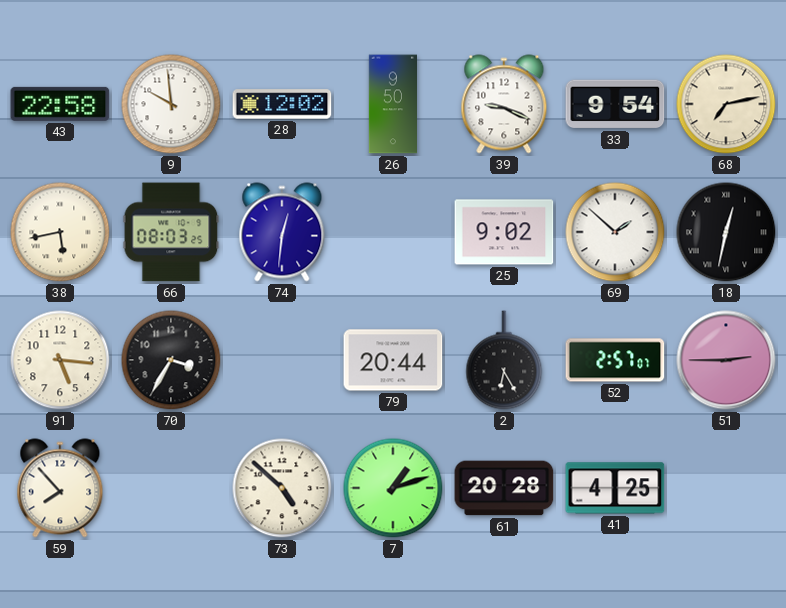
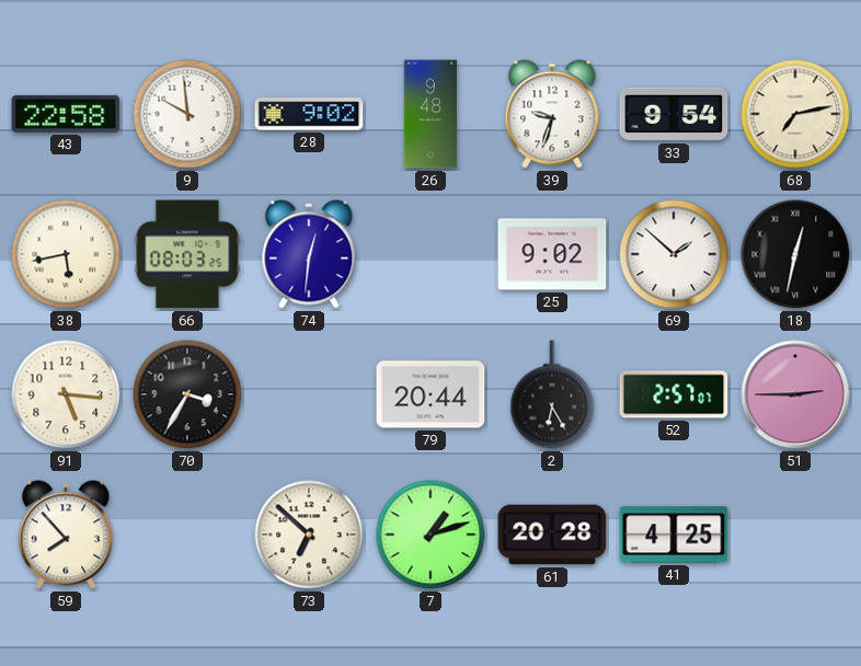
28: 12:02 -> 9:02
26: 9:50 -> 9:48
39: 9:19 -> 9:33
73: 4:52 -> 6:52
